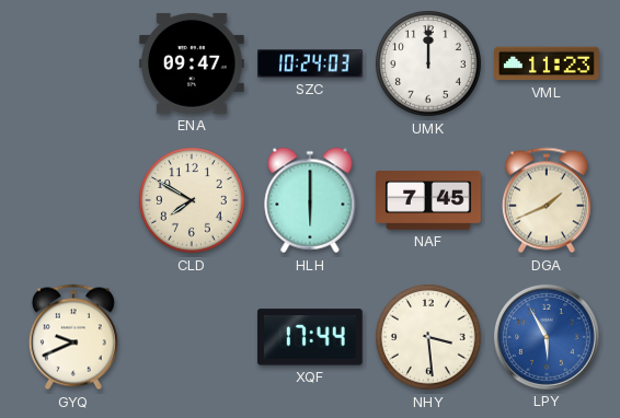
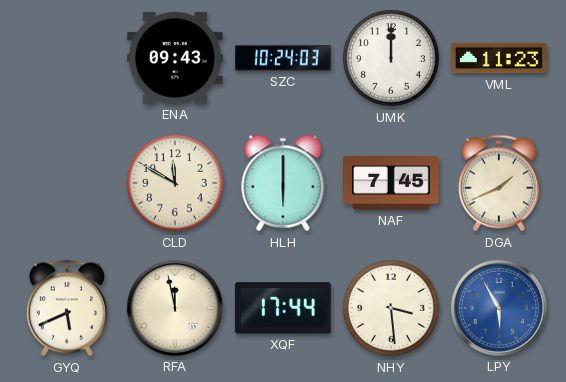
ENA: 09:47 -> 09:43
CLD: 7:50 -> 11:50
GYQ: 9:41 -> 5:41
RFA: none -> 11:58
